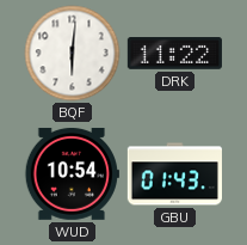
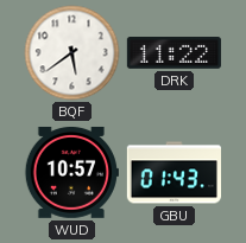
BQF: 6:01 -> 5:39
WUD: 10:54 -> 10:57
